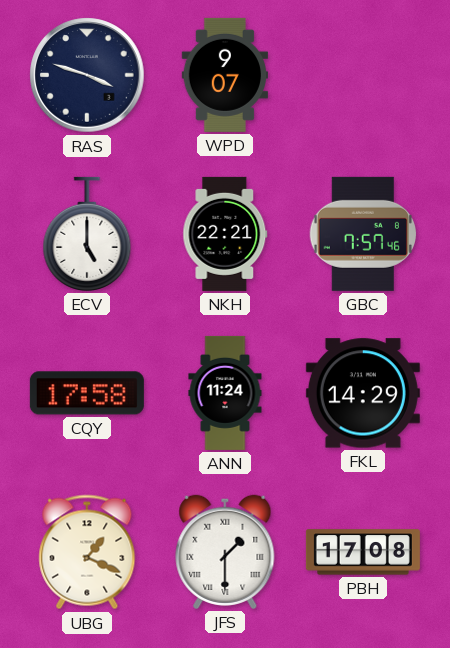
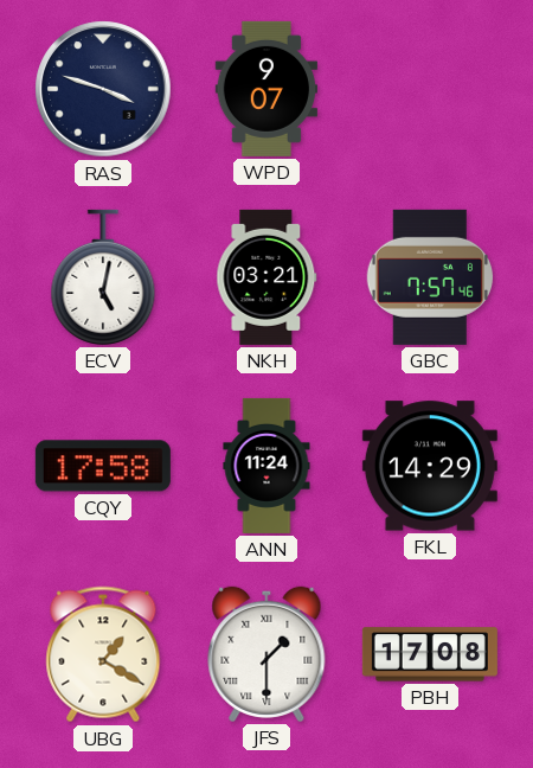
ECV: 5:00 -> 5:02
NKH: 22:21 -> 03:21
UBG: 1:19 -> 1:20
